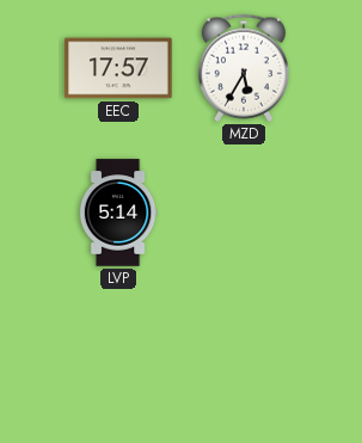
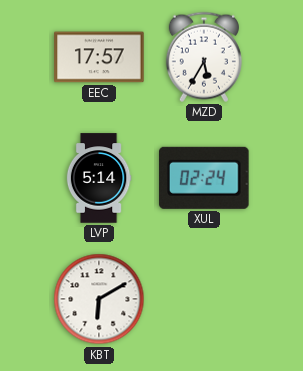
XUL: none -> 02:24
KBT: none -> 6:10
